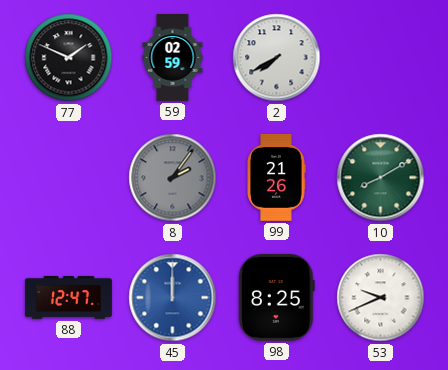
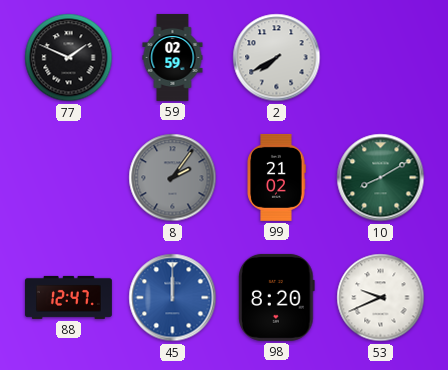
99: 21:26 -> 21:02
98: 8:25 -> 8:20
